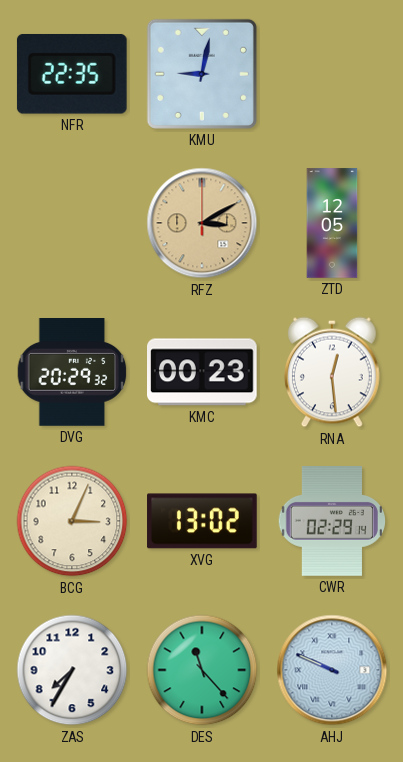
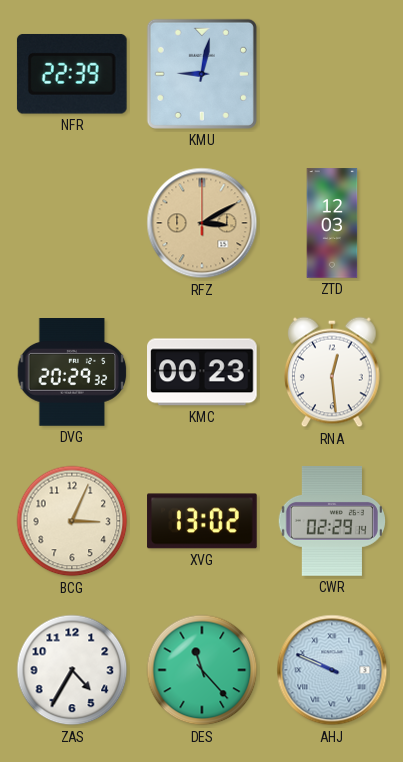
NFR: 22:35 -> 22:39
ZTD: 12:05 -> 12:03
ZAS: 7:35 -> 4:35
